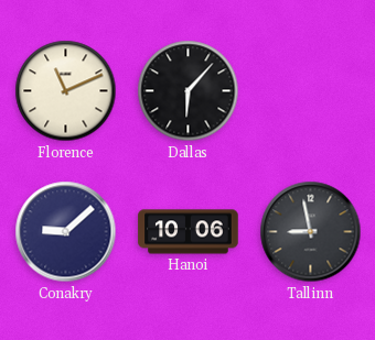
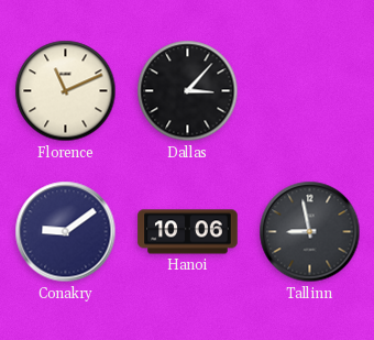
Dallas: 6:07 -> 3:07
Conakry: 9:08 -> 9:09
